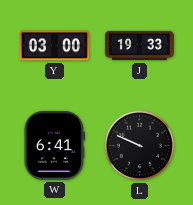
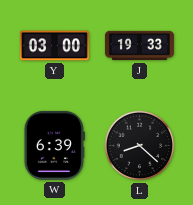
W: 6:41 -> 6:39
L: 9:49 -> 8:22
